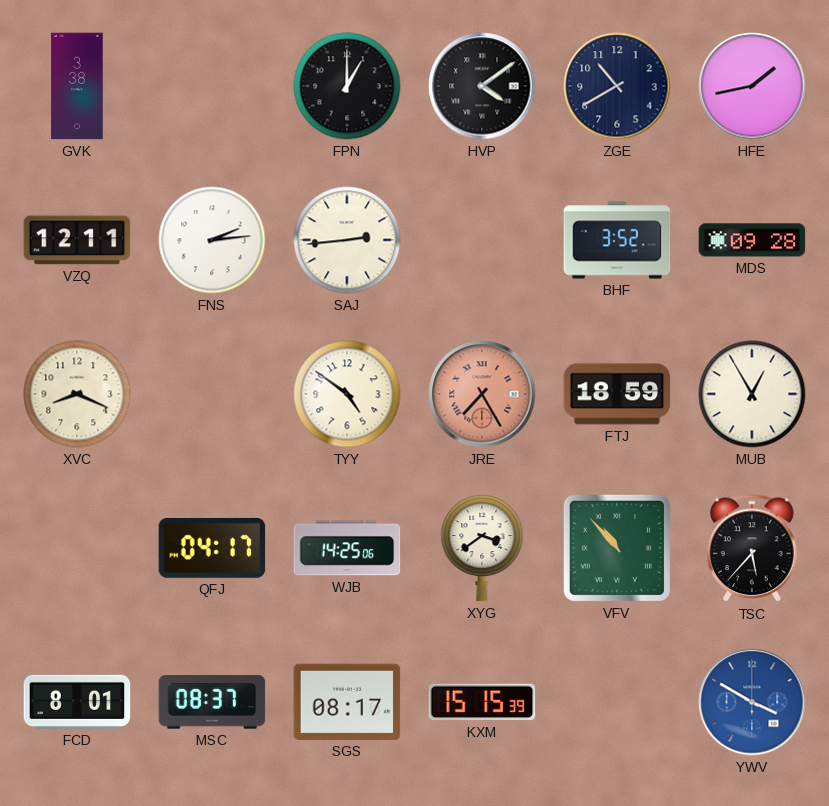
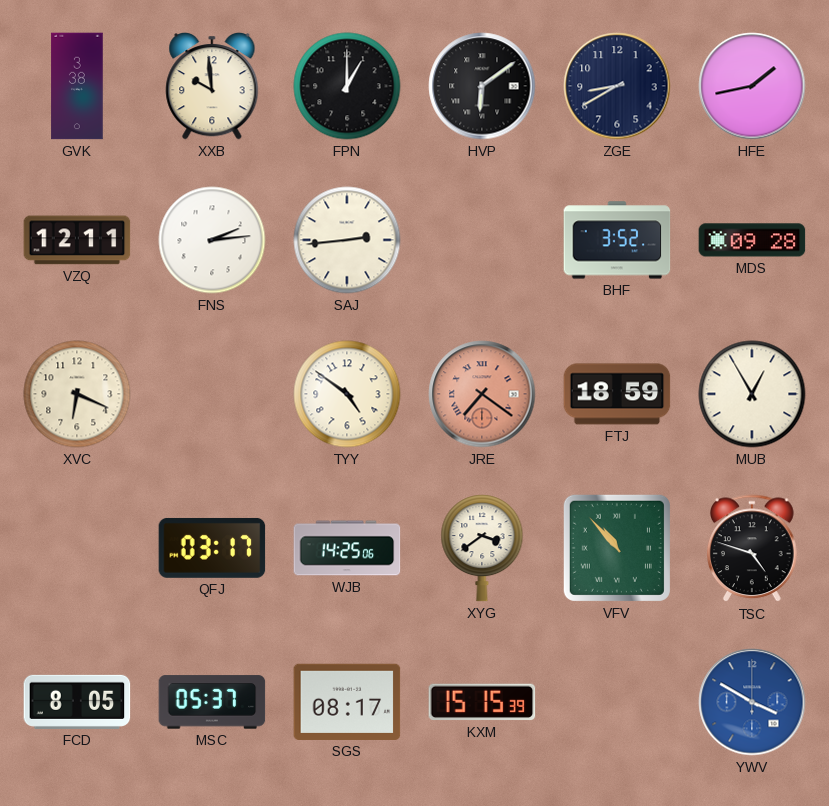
XXB: none -> 9:59
HVP: 4:09 -> 6:09
ZGE: 10:40 -> 8:40
XVC: 8:19 -> 6:19
JRE: 7:25 -> 7:21
QFJ: 04:17 -> 03:17
TSC: 5:37 -> 4:48
FCD: 8:01 -> 8:05
MSC: 08:37 -> 05:37
